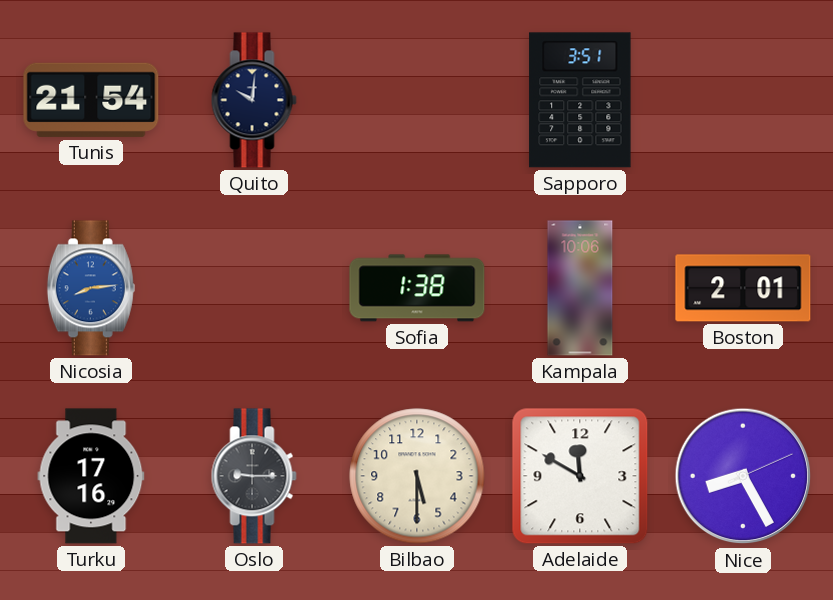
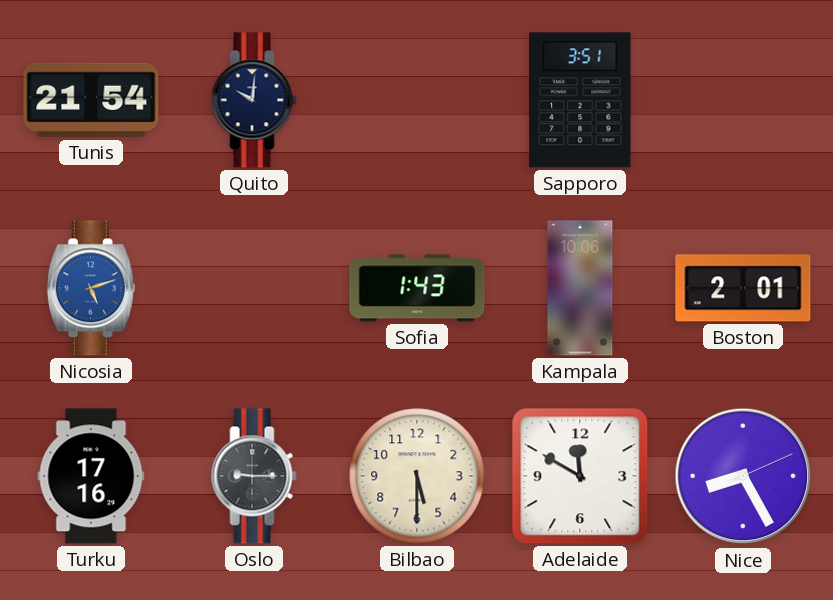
Nicosia: 8:14 -> 5:12
Sofia: 1:38 -> 1:43
